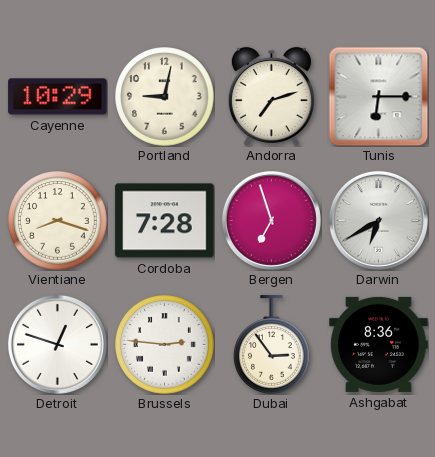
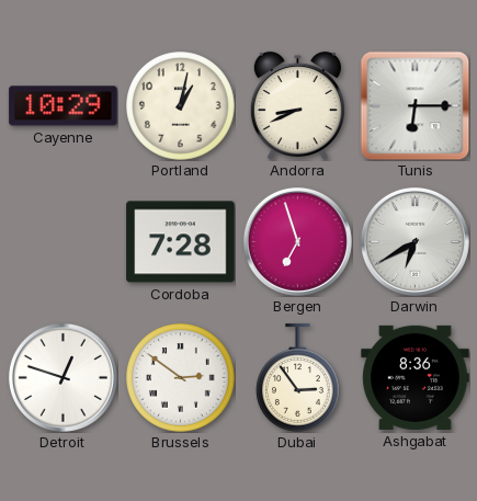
Portland: 9:02 -> 1:02
Andorra: 7:12 -> 8:41
Vientiane: 8:18 -> none
Brussels: 2:46 -> 2:51
